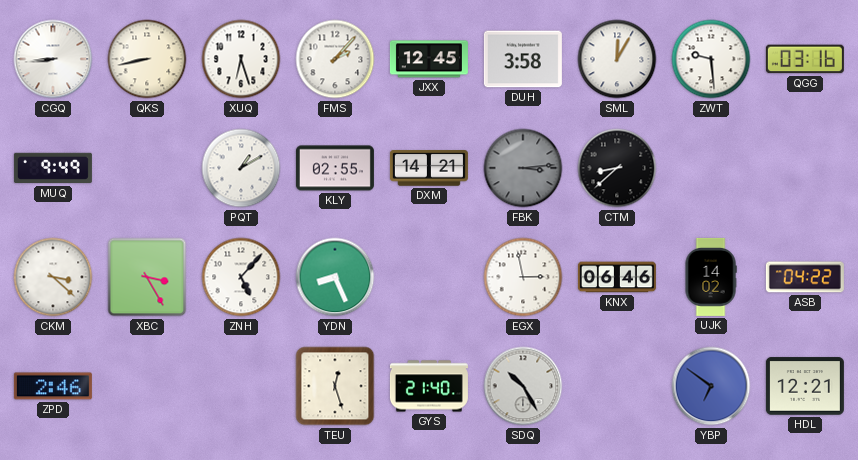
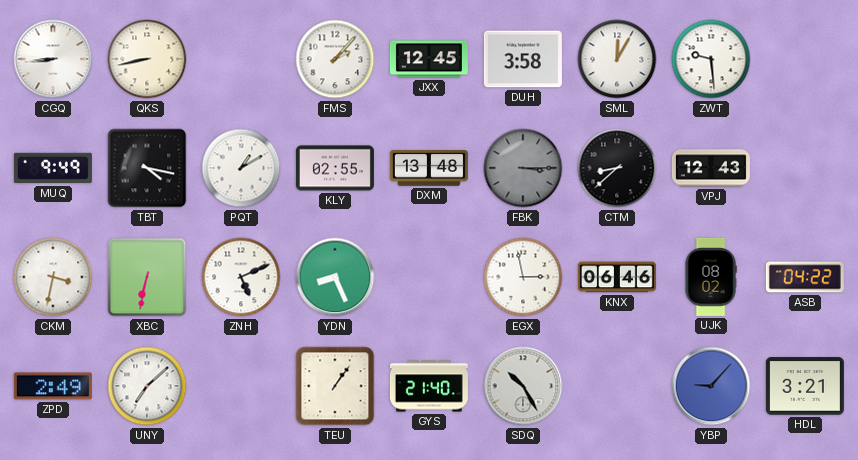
XUQ: 6:27 -> none
QGG: 03:16 -> none
TBT: none -> 4:17
DXM: 14:21 -> 13:48
FBK: 3:14 -> 3:15
VPJ: none -> 12:43
CKM: 3:22 -> 3:32
XBC: 3:25 -> 6:32
ZNH: 5:07 -> 5:11
UJK: 14:02 -> 08:02
ZPD: 2:46 -> 2:49
UNY: none -> 7:08
TEU: 12:27 -> 1:06
YBP: 6:51 -> 9:07
HDL: 12:21 -> 3:21
